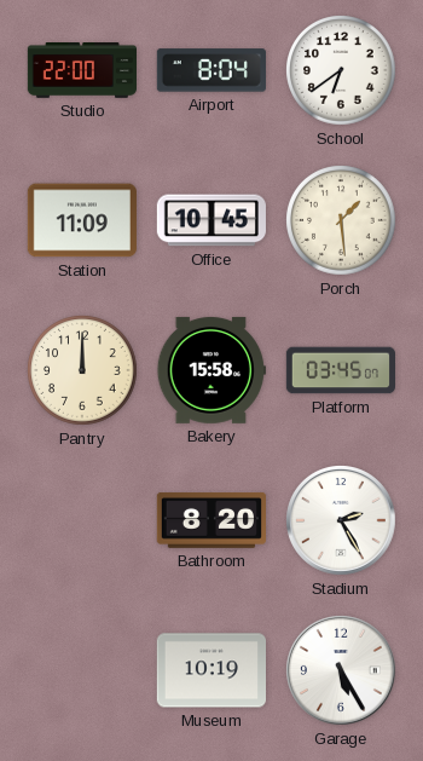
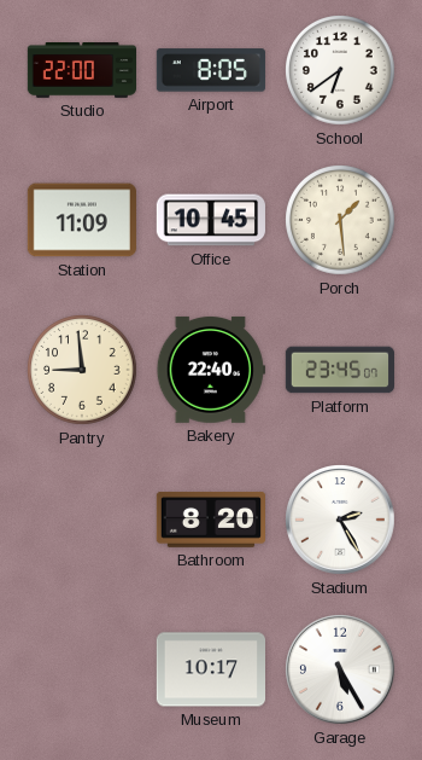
Airport: 8:04 -> 8:05
Pantry: 12:00 -> 8:59
Bakery: 15:58 -> 22:40
Platform: 03:45 -> 23:45
Museum: 10:19 -> 10:17
